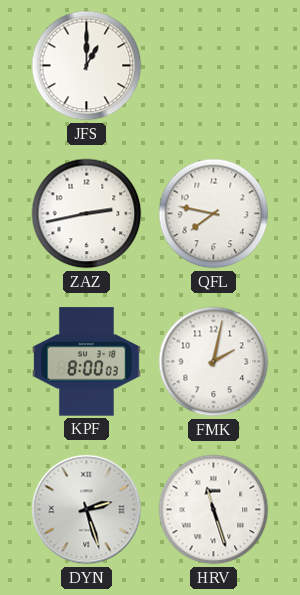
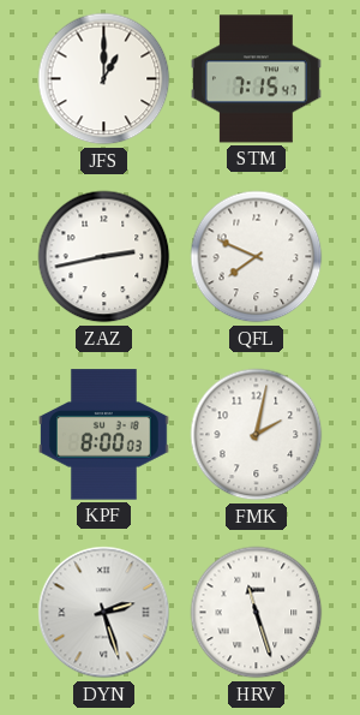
STM: none -> 7:15
QFL: 7:47 -> 7:49
